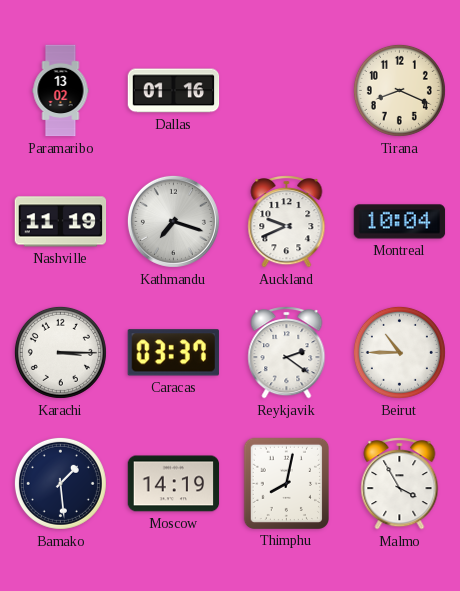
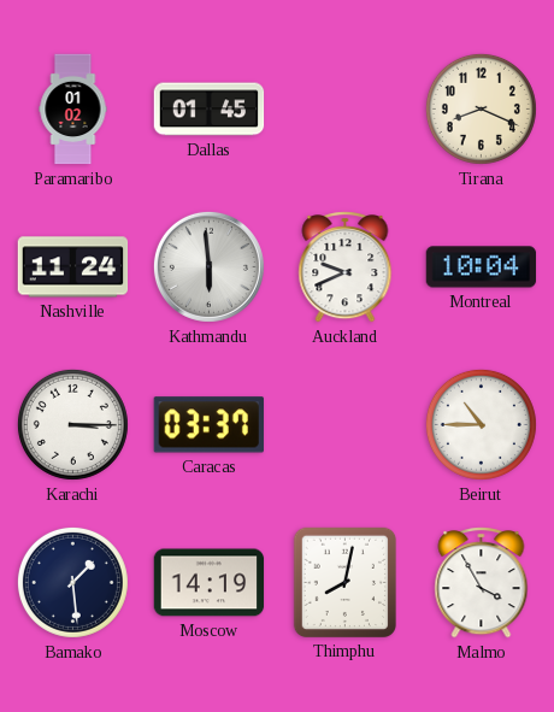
Paramaribo: 13:02 -> 01:02
Dallas: 01:16 -> 01:45
Nashville: 11:19 -> 11:24
Kathmandu: 7:18 -> 5:59
Reykjavik: 2:21 -> none
